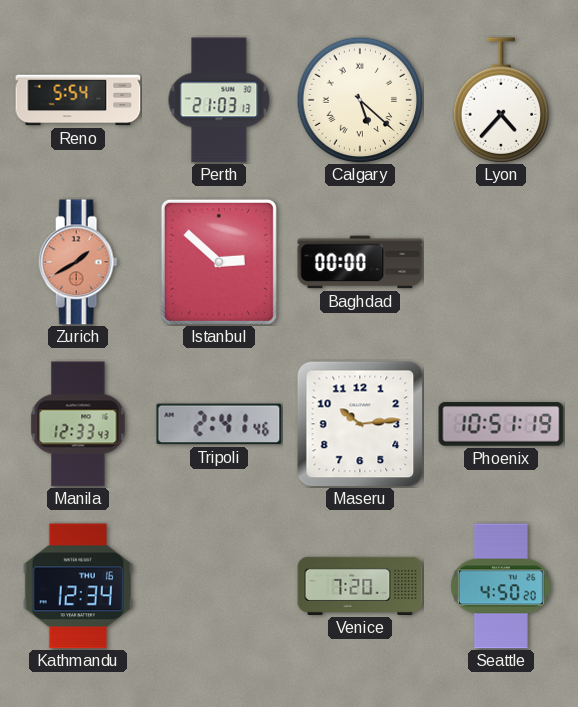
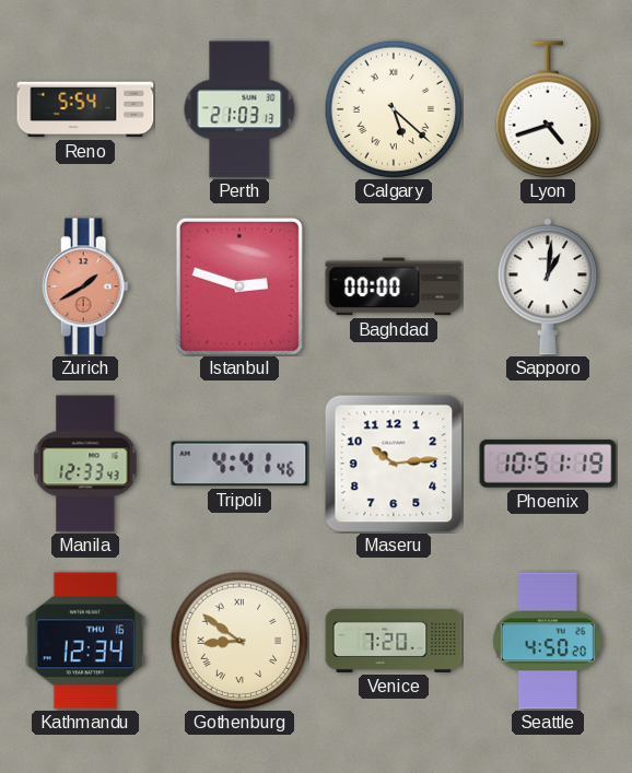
Lyon: 4:37 -> 4:42
Istanbul: 2:52 -> 2:48
Sapporo: none -> 1:01
Tripoli: 2:41 -> 4:41
Gothenburg: none -> 8:51
